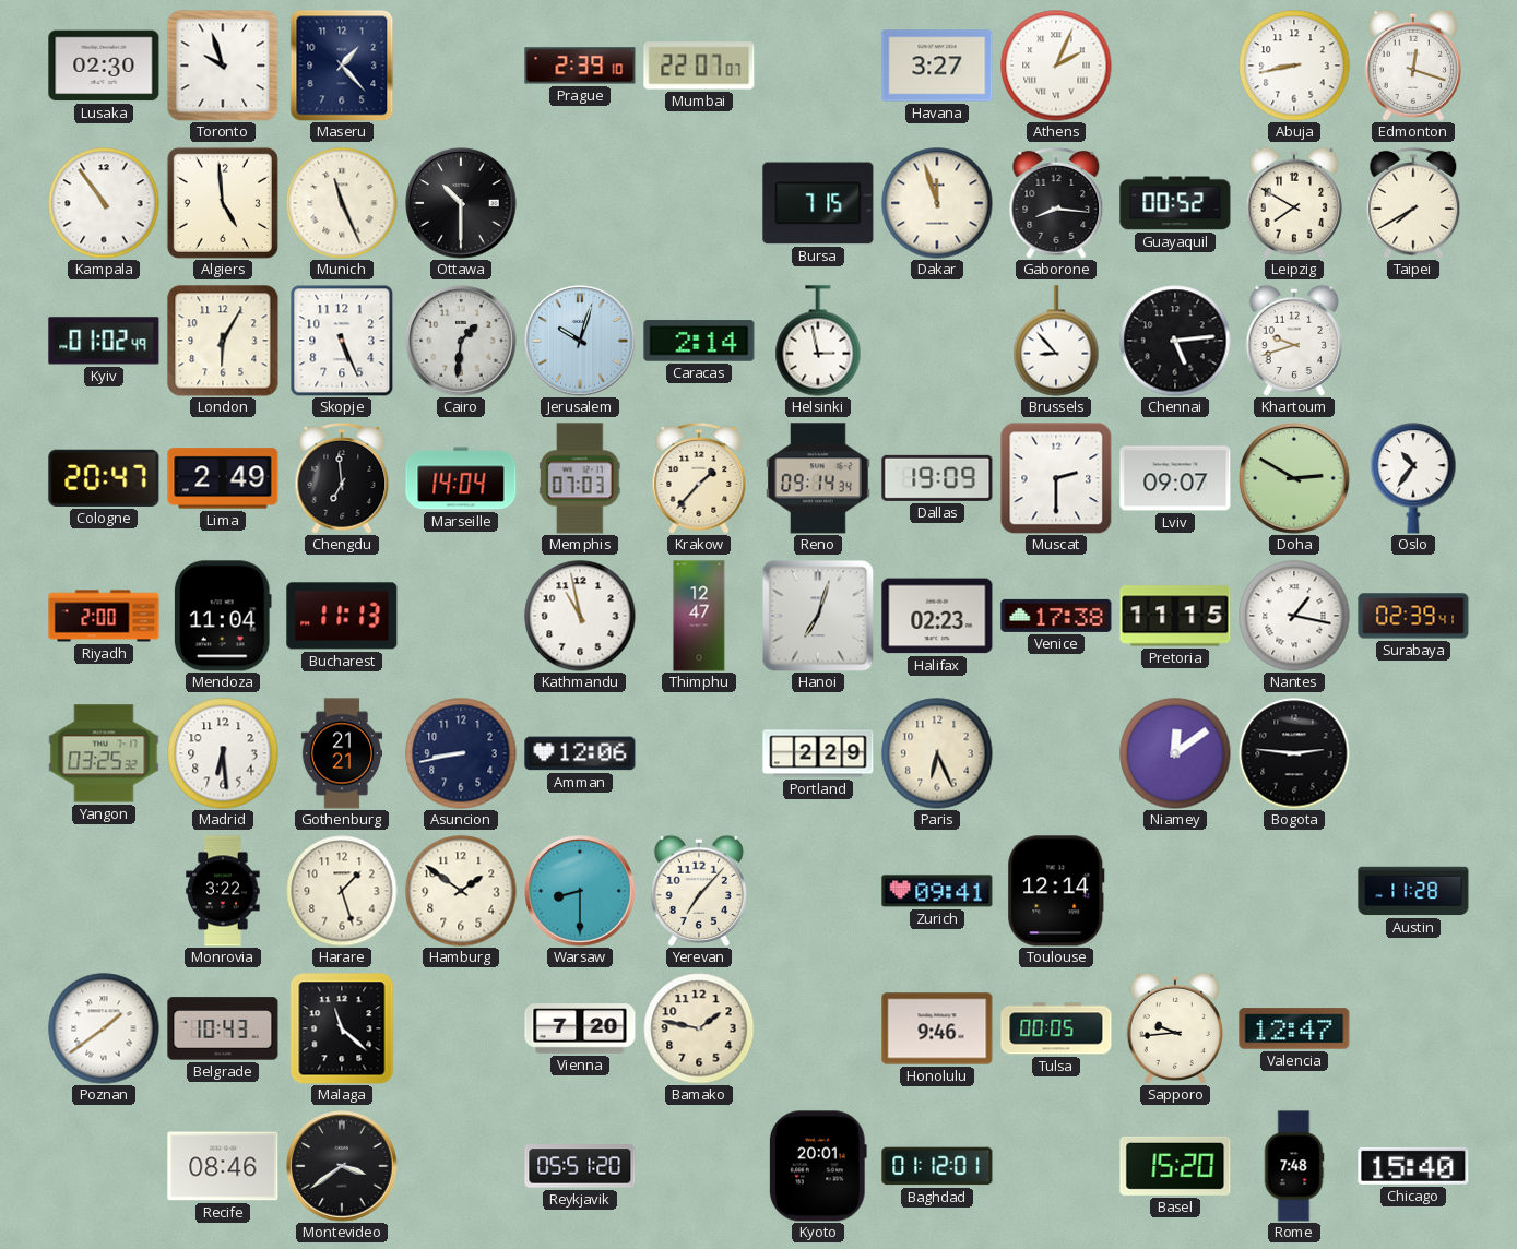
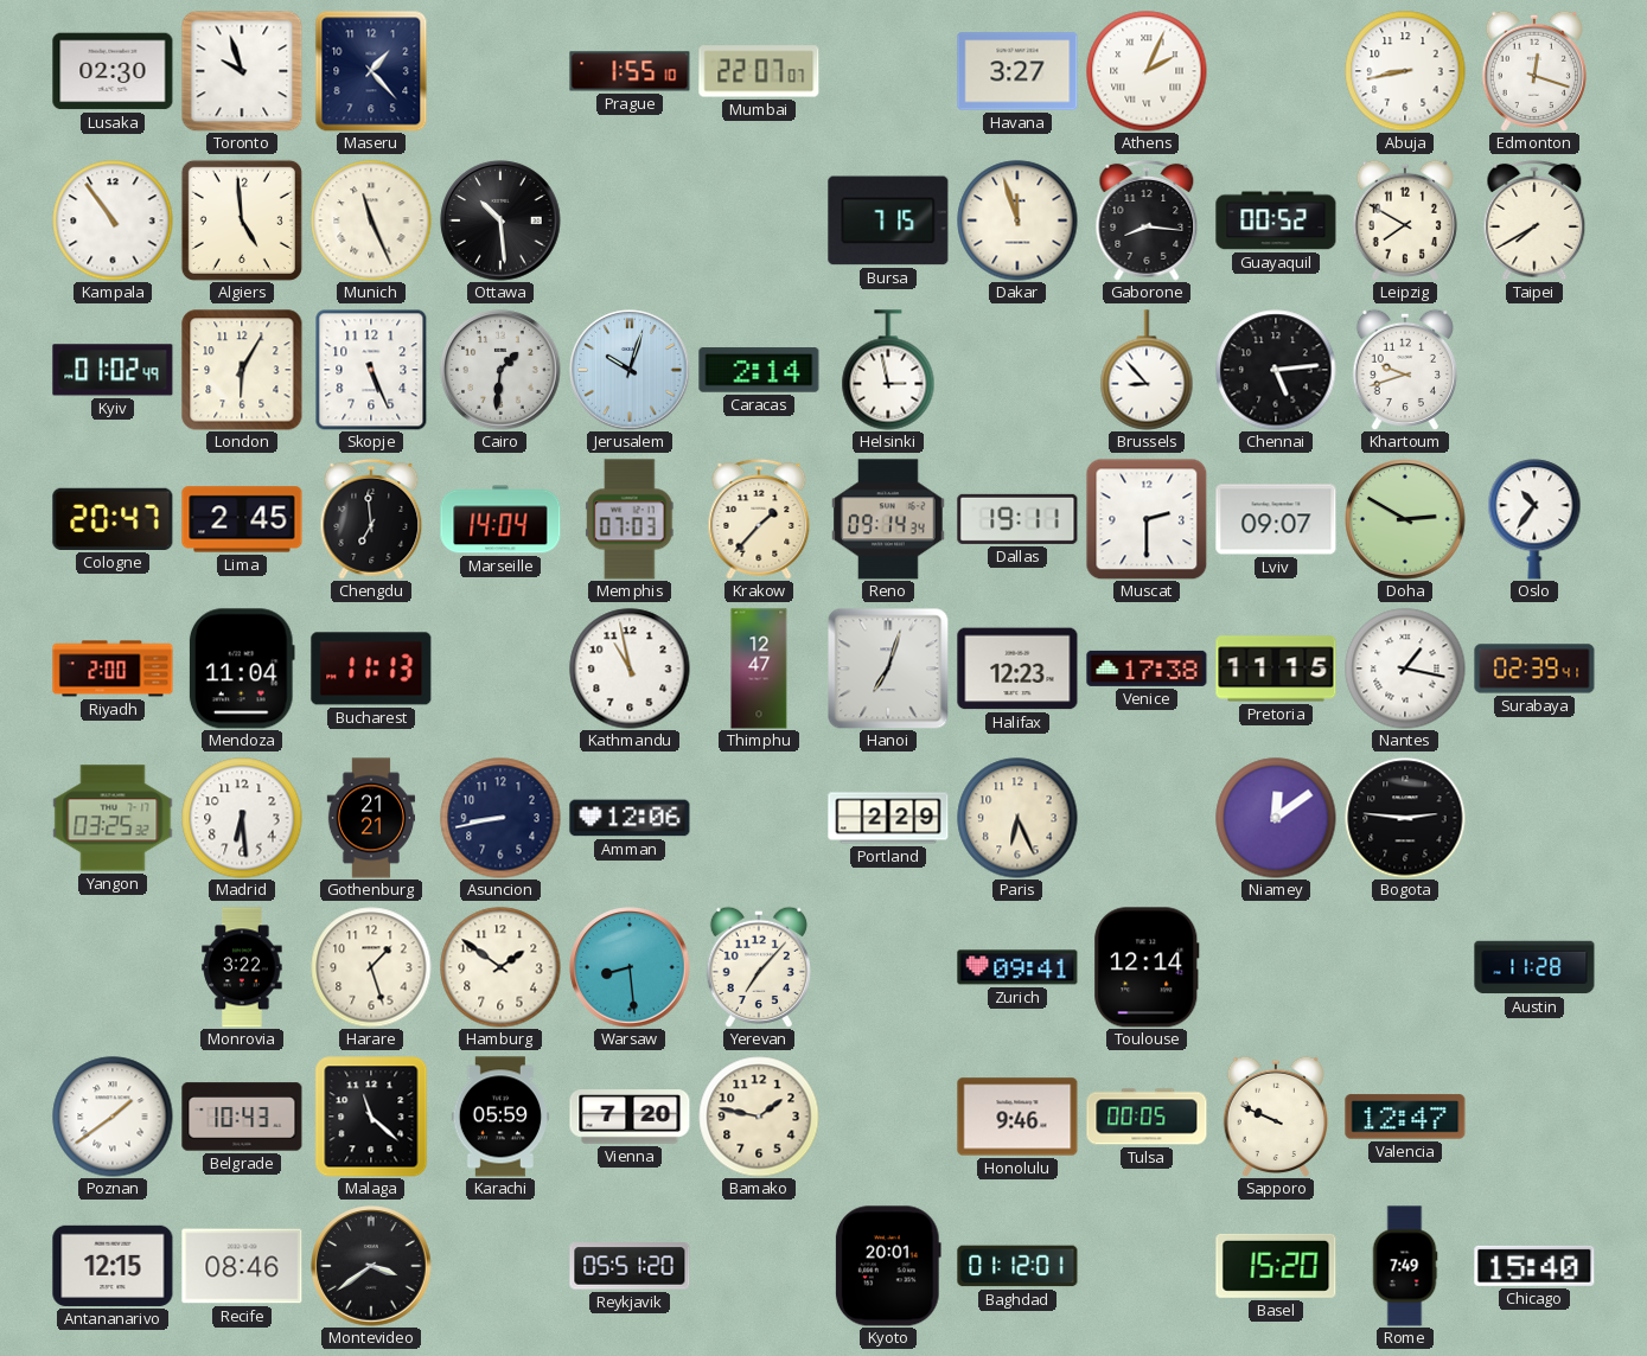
Prague: 2:39 -> 1:55
Ottawa: 10:30 -> 10:29
Lima: 2:49 -> 2:45
Dallas: 19:09 -> 19:11
Halifax: 02:23 -> 12:23
Warsaw: 8:30 -> 8:29
Karachi: none -> 05:59
Sapporo: 9:44 -> 9:49
Antananarivo: none -> 12:15
Rome: 7:48 -> 7:49
